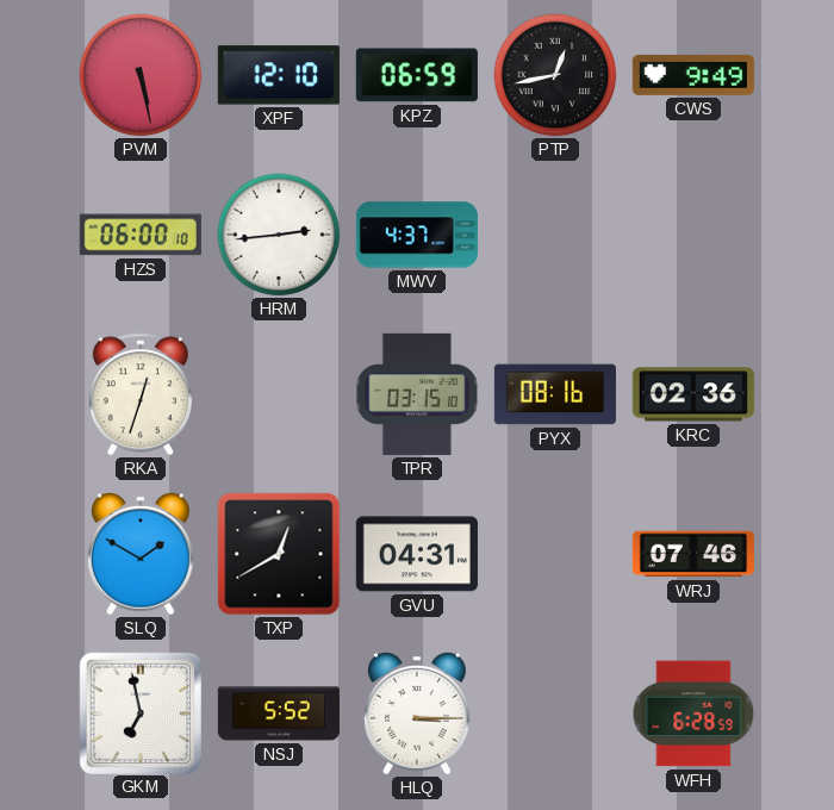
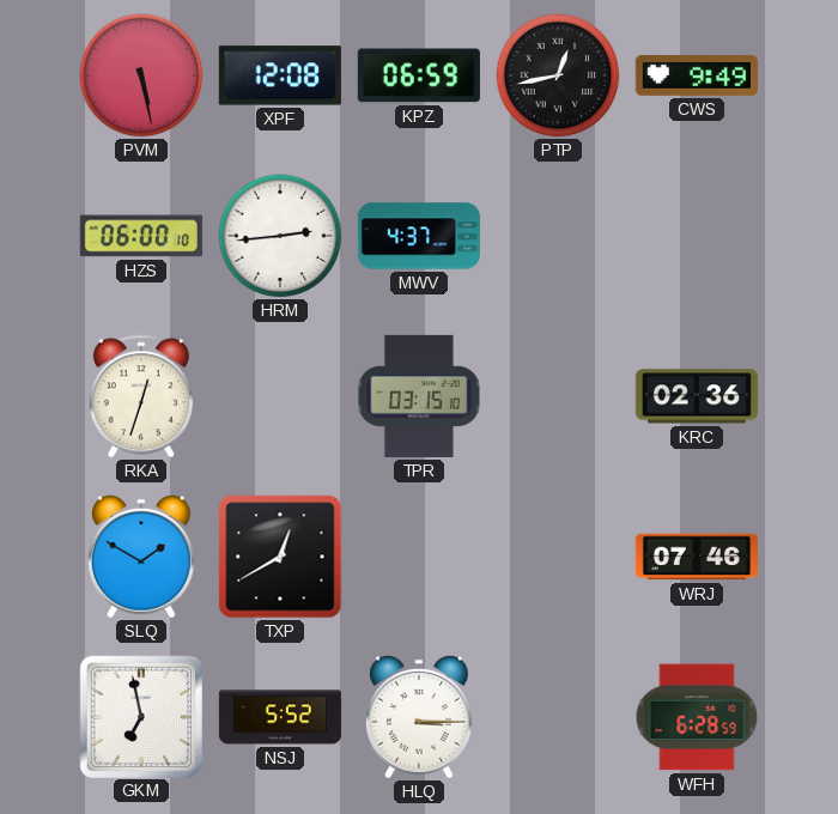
XPF: 12:10 -> 12:08
PYX: 08:16 -> none
GVU: 04:31 -> none
